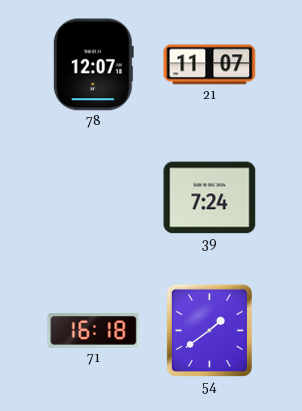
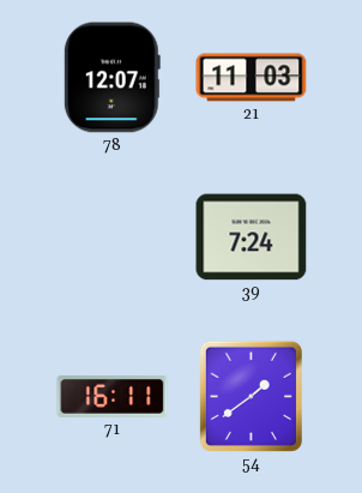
21: 11:07 -> 11:03
71: 16:18 -> 16:11
